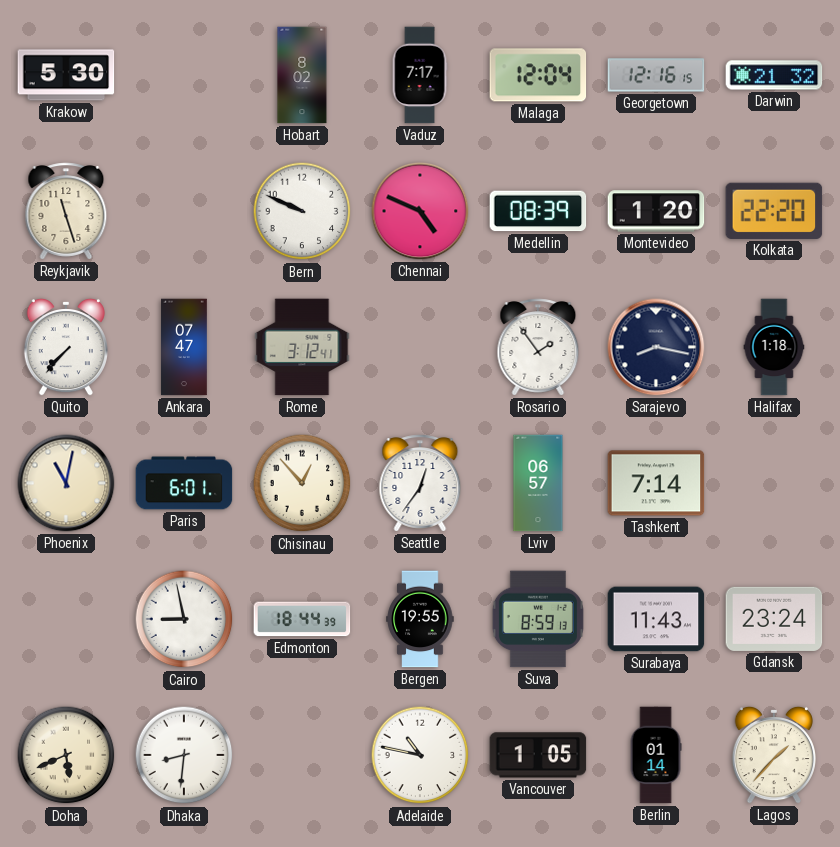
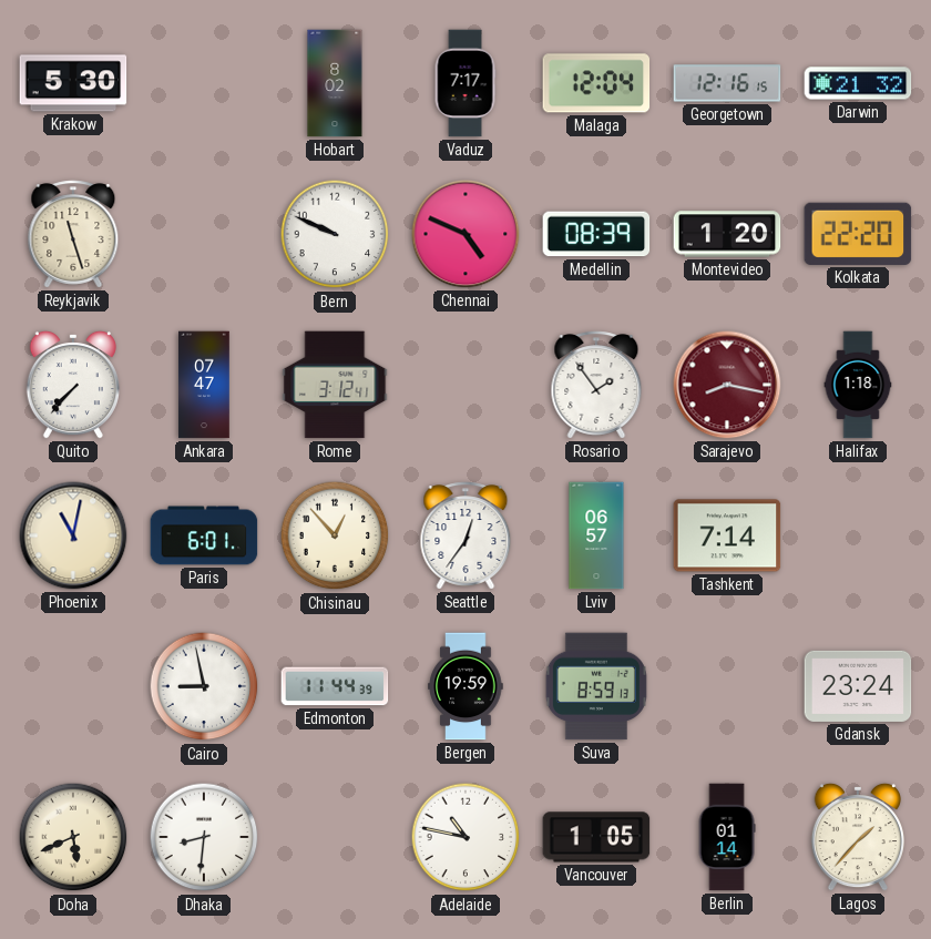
Sarajevo dial: navy -> burgundy
Edmonton: 18:44 -> 11:44
Bergen: 19:55 -> 19:59
Surabaya: 11:43 -> none
